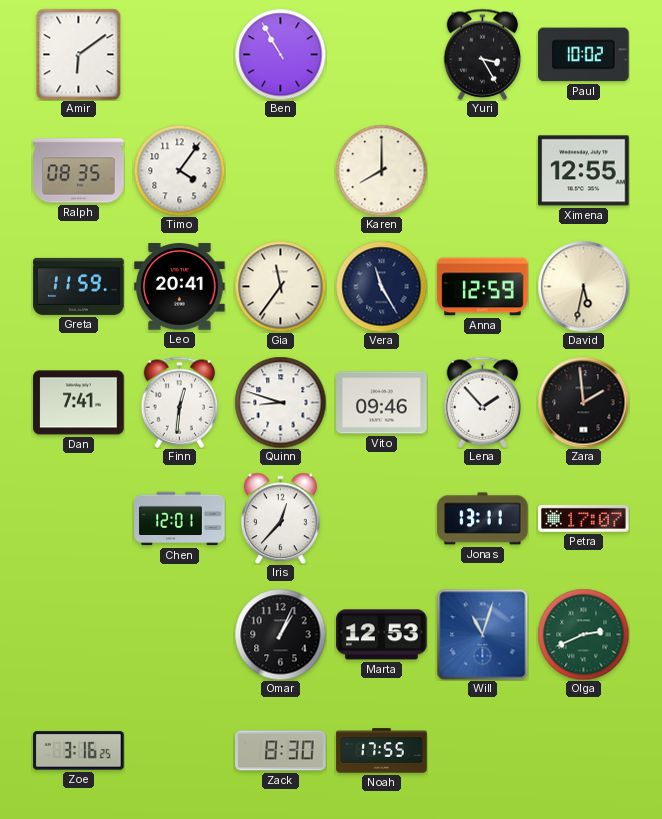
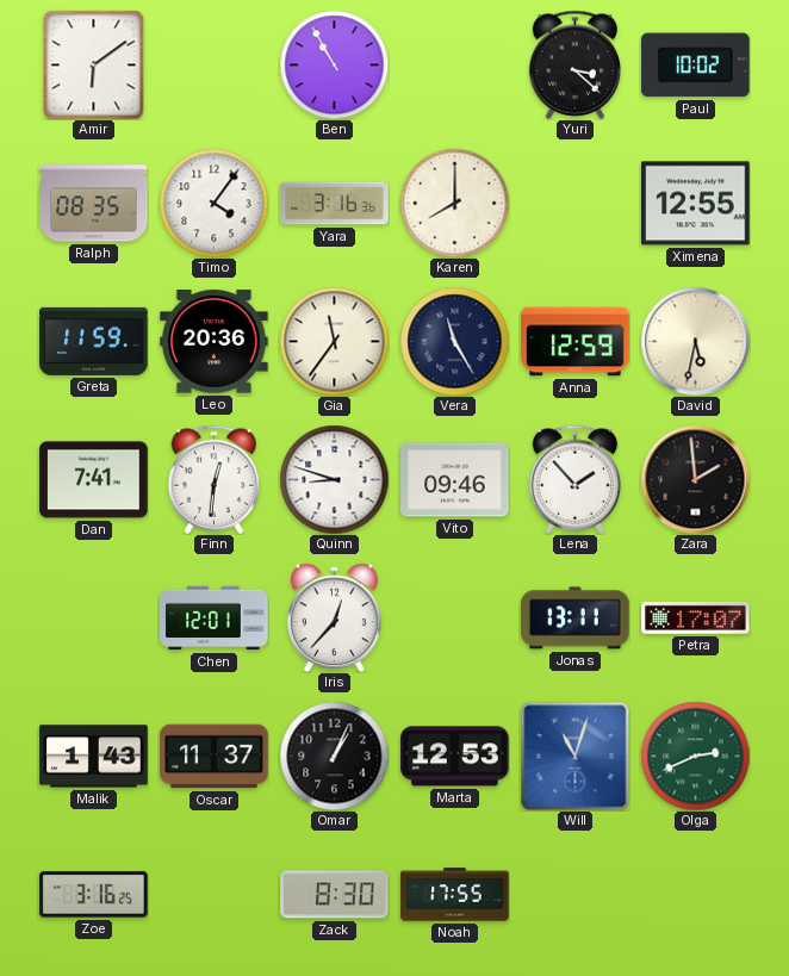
Yuri: 3:25 -> 3:22
Yara: none -> 3:16
Leo: 20:41 -> 20:36
Malik: none -> 1:43
Oscar: none -> 11:37
